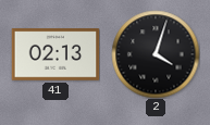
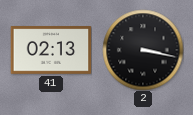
2: 4:03 -> 3:17
